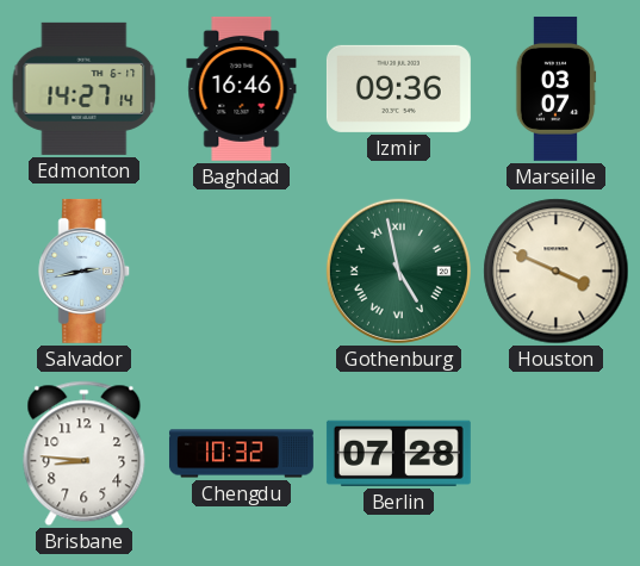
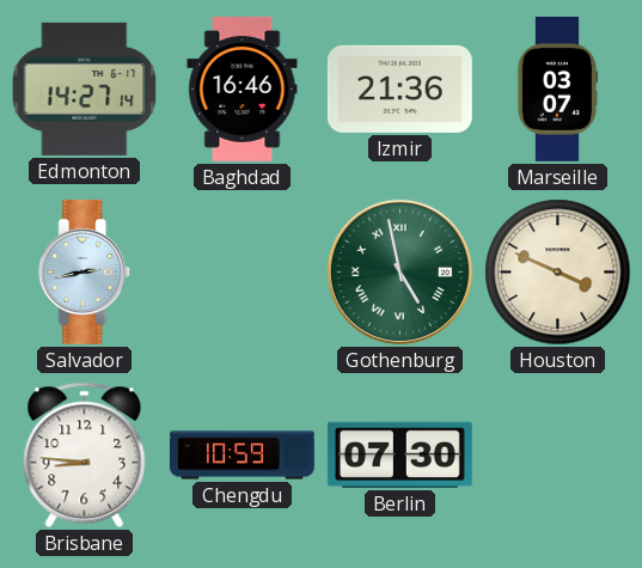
Izmir: 09:36 -> 21:36
Chengdu: 10:32 -> 10:59
Berlin: 07:28 -> 07:30
